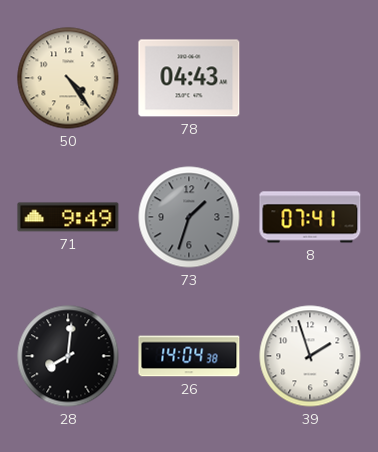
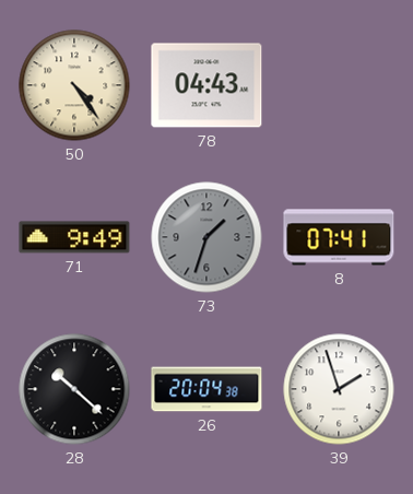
28: 8:01 -> 10:22
26: 14:04 -> 20:04
